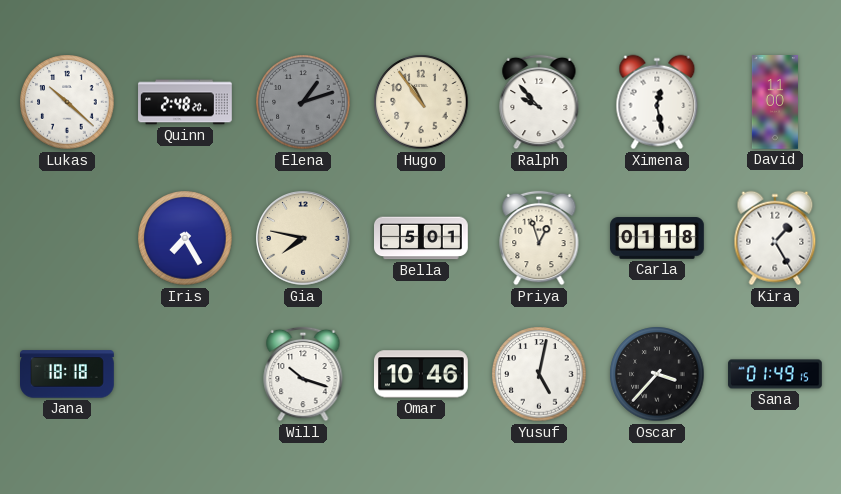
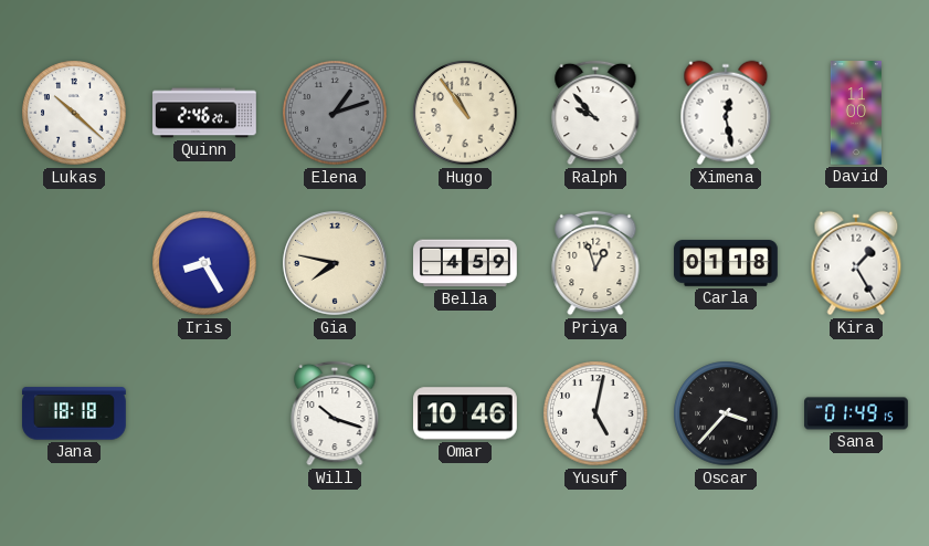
Quinn: 2:48 -> 2:46
Iris: 7:25 -> 8:25
Bella: 5:01 -> 4:59
